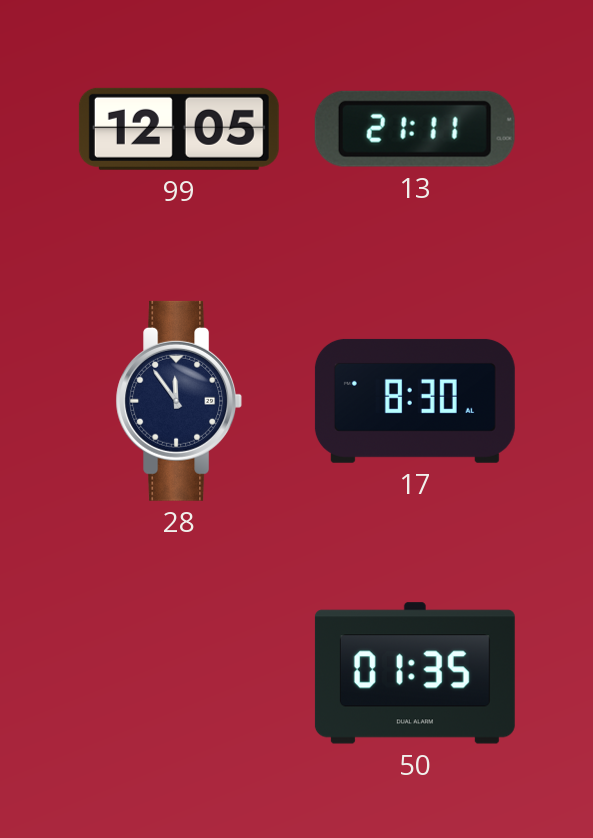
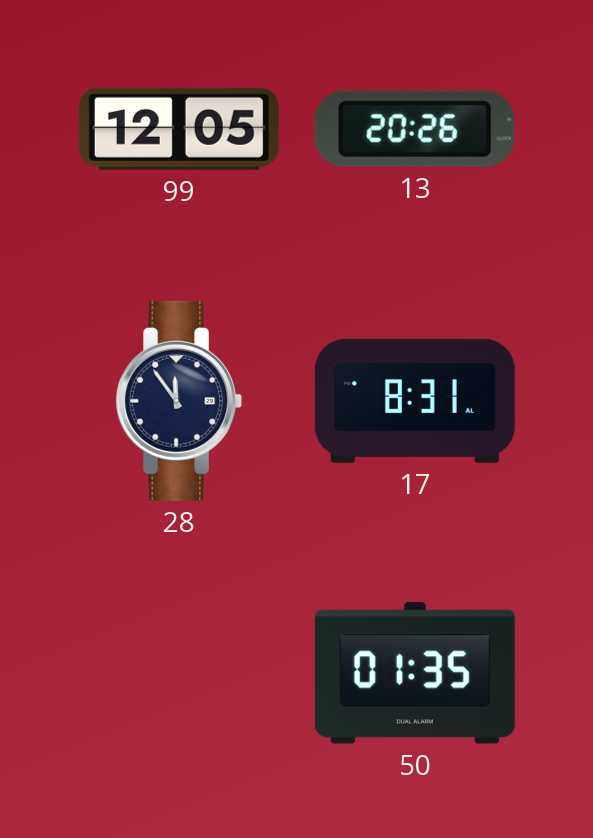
13: 21:11 -> 20:26
17: 8:30 -> 8:31
